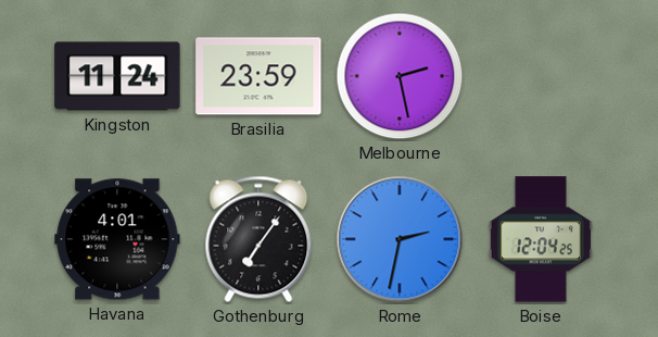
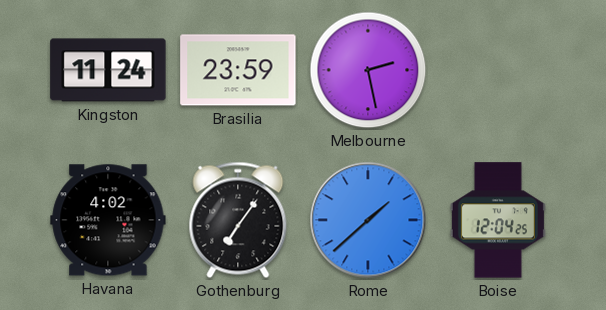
Havana: 4:01 -> 4:02
Rome: 2:32 -> 1:38
